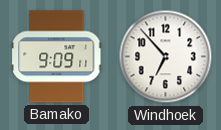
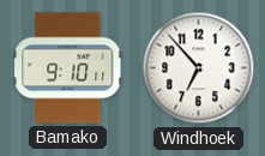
Bamako: 9:09 -> 9:10
